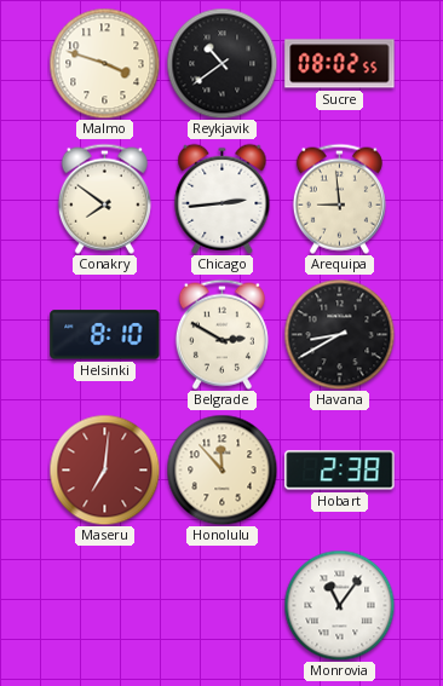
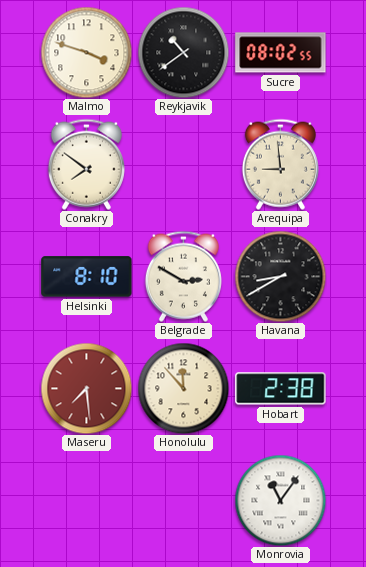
Chicago: 2:44 -> none
Maseru: 7:01 -> 7:29
